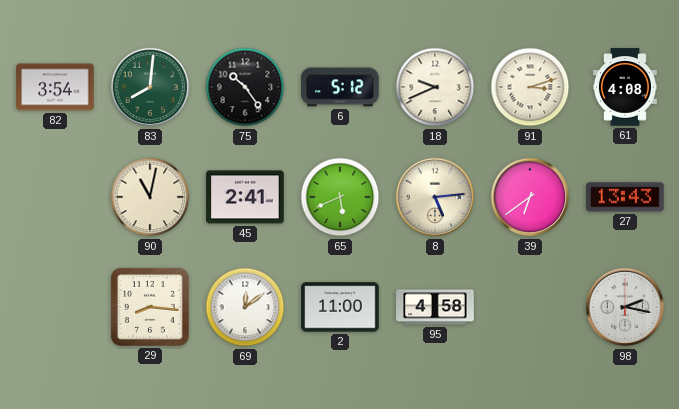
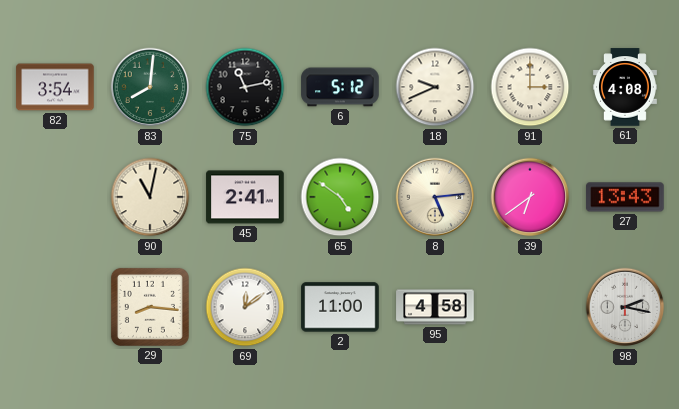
75: 10:24 -> 11:13
91: 3:12 -> 3:00
65: 5:41 -> 4:51
